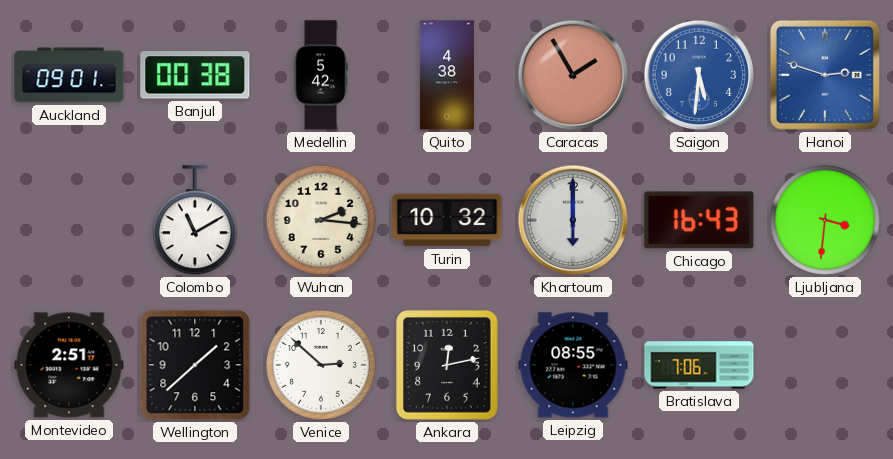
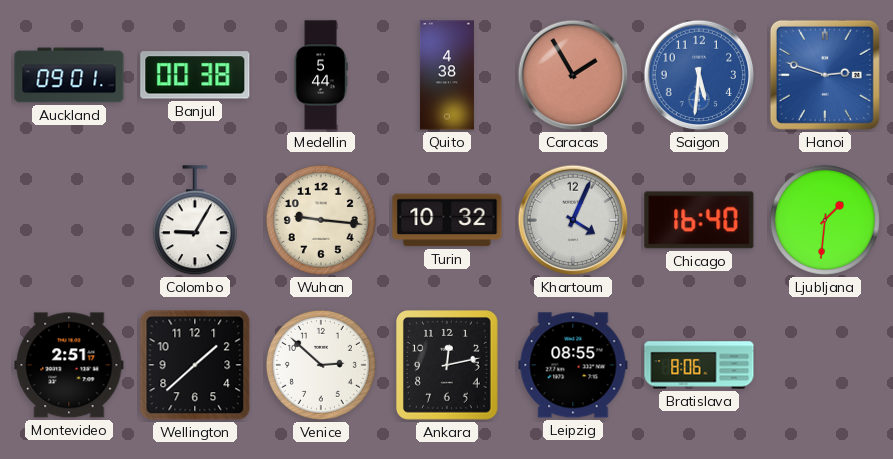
Medellin: 5:42 -> 5:44
Colombo: 11:10 -> 9:05
Wuhan: 2:16 -> 9:16
Khartoum: 6:00 -> 4:04
Chicago: 16:43 -> 16:40
Ljubljana: 3:31 -> 1:31
Bratislava: 7:06 -> 8:06
